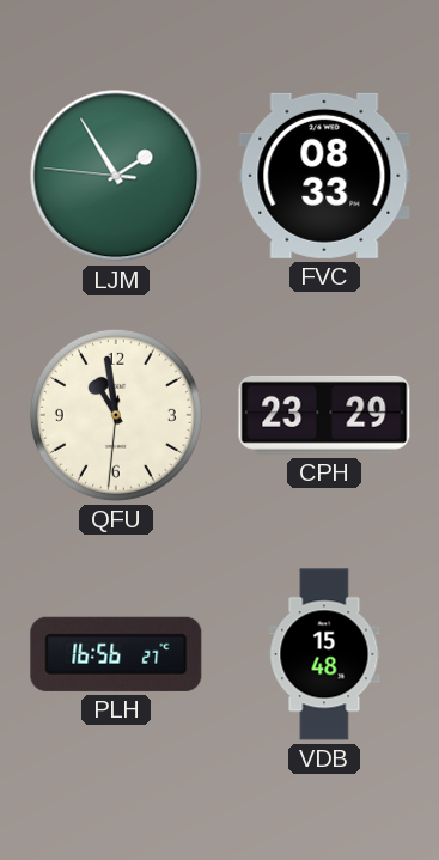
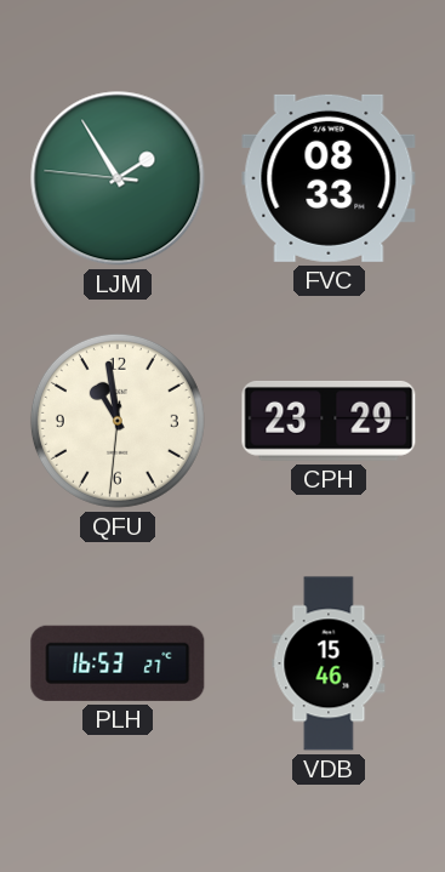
PLH: 16:56 -> 16:53
VDB: 15:48 -> 15:46
